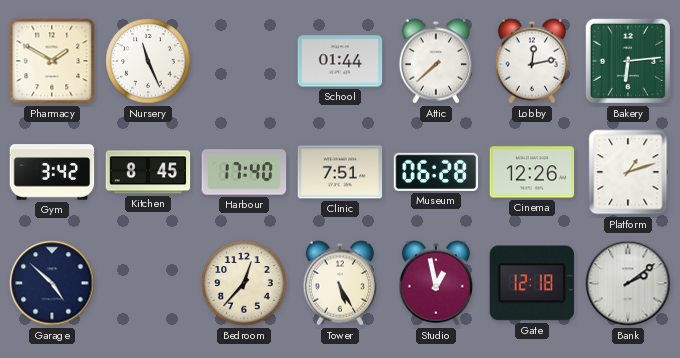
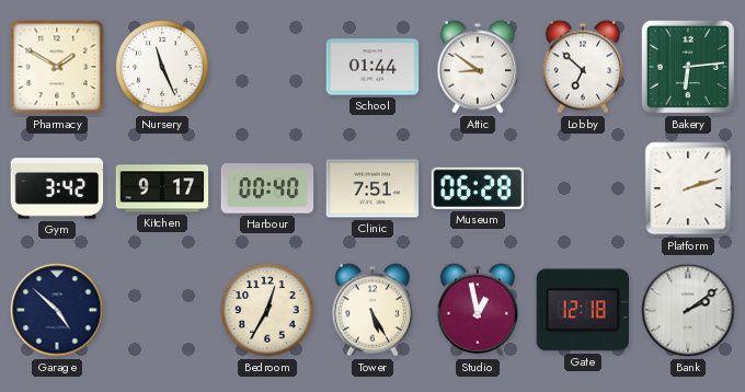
Attic: 7:38 -> 8:51
Lobby: 12:13 -> 6:52
Kitchen: 8:45 -> 9:17
Harbour: 17:40 -> 00:40
Cinema: 12:26 -> none
Platform: 1:12 -> 2:12
Bedroom: 12:37 -> 12:35
